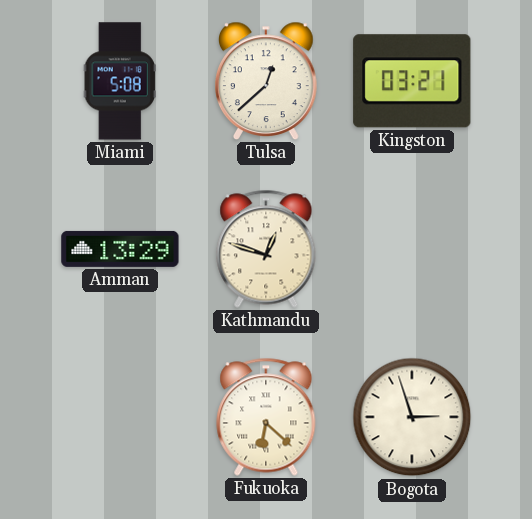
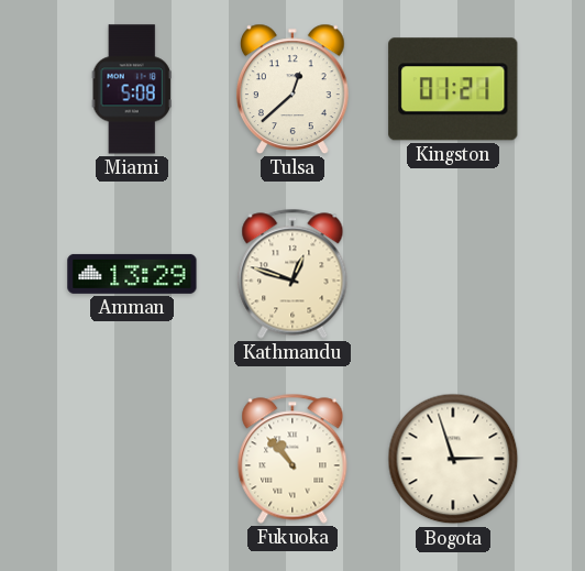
Kingston: 03:21 -> 01:21
Fukuoka: 6:22 -> 10:53
